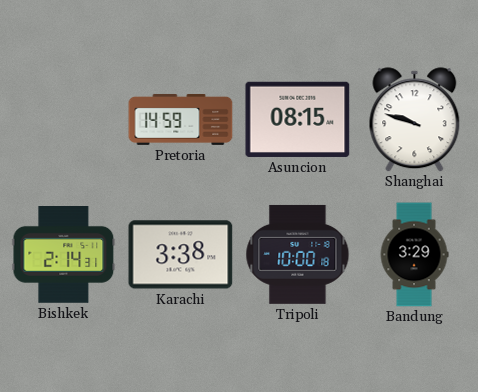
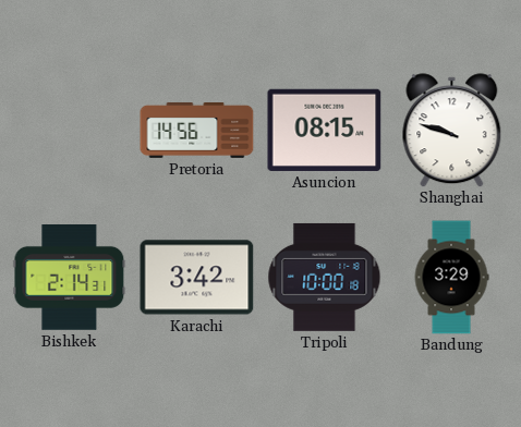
Pretoria: 14:59 -> 14:56
Karachi: 3:38 -> 3:42
